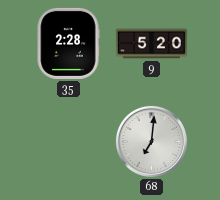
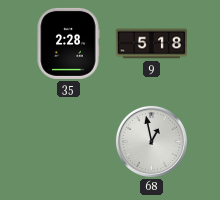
9: 5:20 -> 5:18
68: 7:01 -> 12:58
